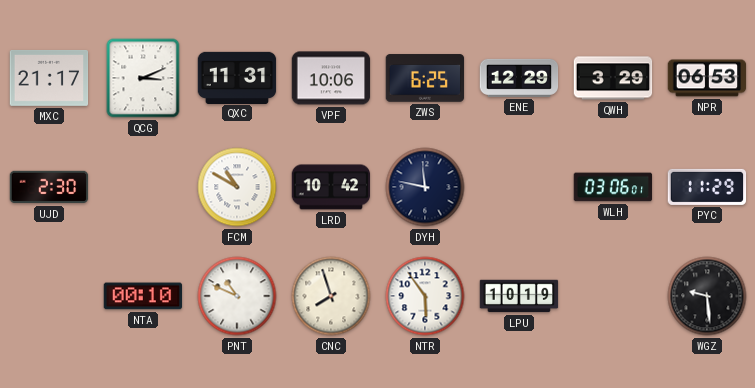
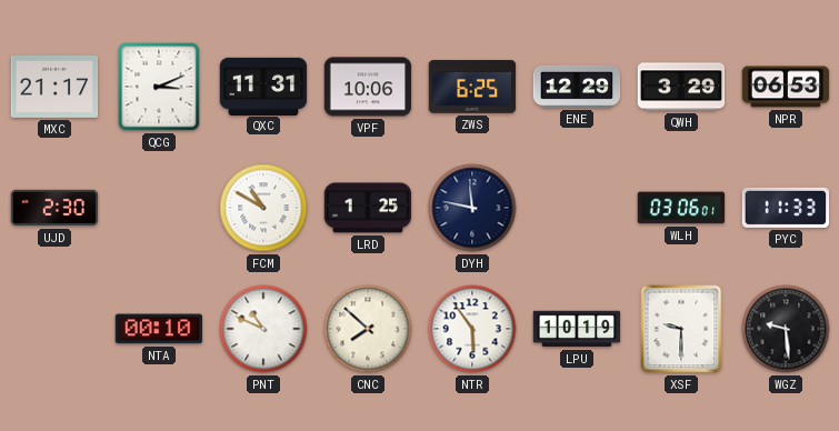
LRD: 10:42 -> 1:25
PYC: 11:29 -> 11:33
CNC: 7:57 -> 7:52
XSF: none -> 9:30
